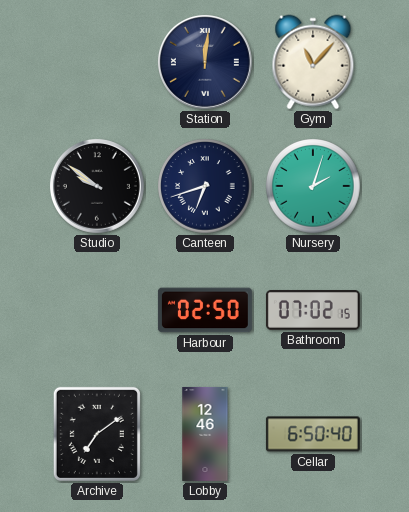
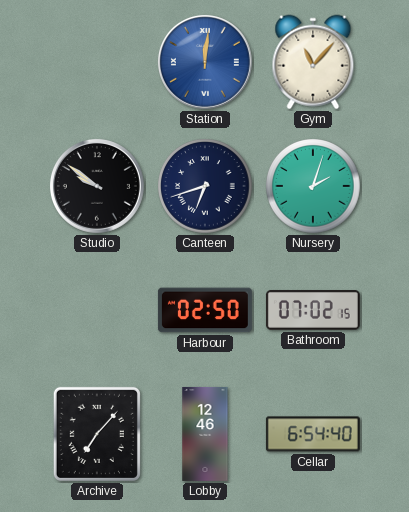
Station dial: navy -> blue
Archive: 7:09 -> 7:07
Cellar: 6:50 -> 6:54
